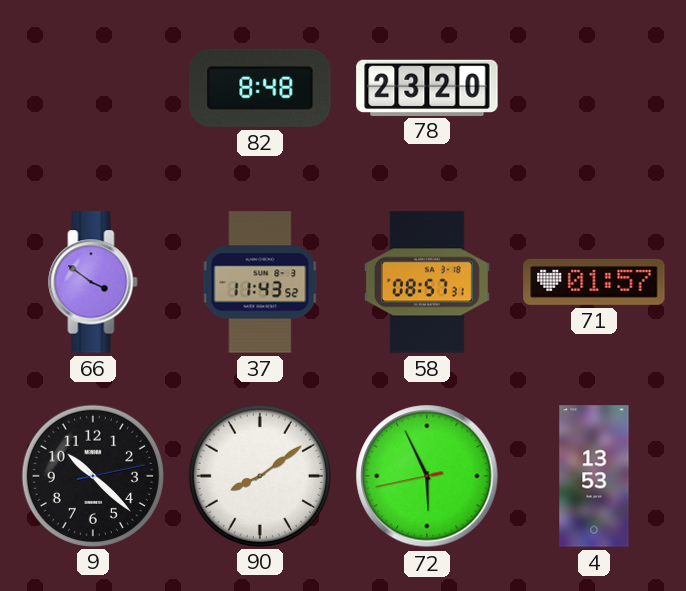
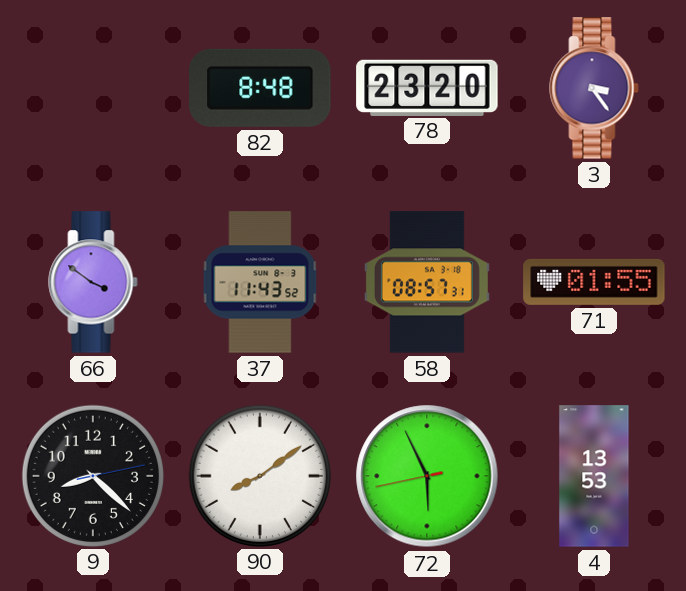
3: none -> 3:24
71: 01:57 -> 01:55
9: 10:22 -> 8:22
